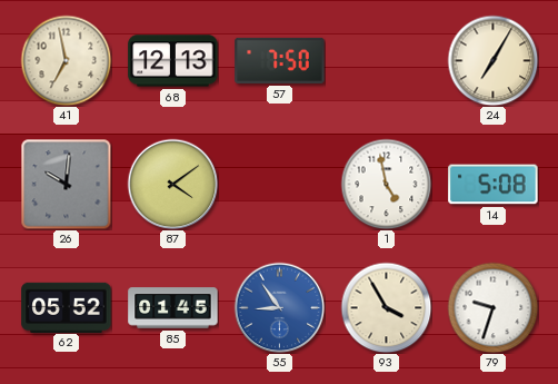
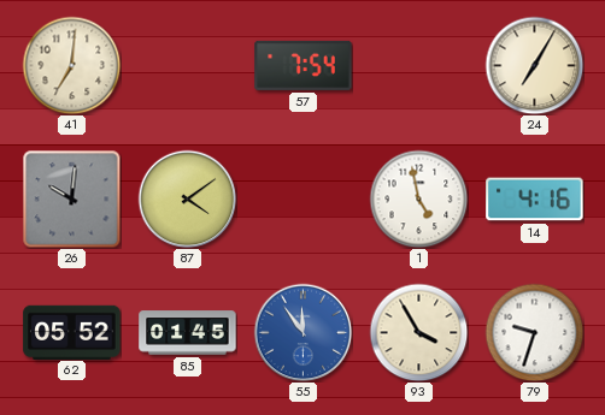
41: 6:58 -> 7:01
68: 12:13 -> none
57: 7:50 -> 7:54
14: 5:08 -> 4:16
55: 8:54 -> 11:54
